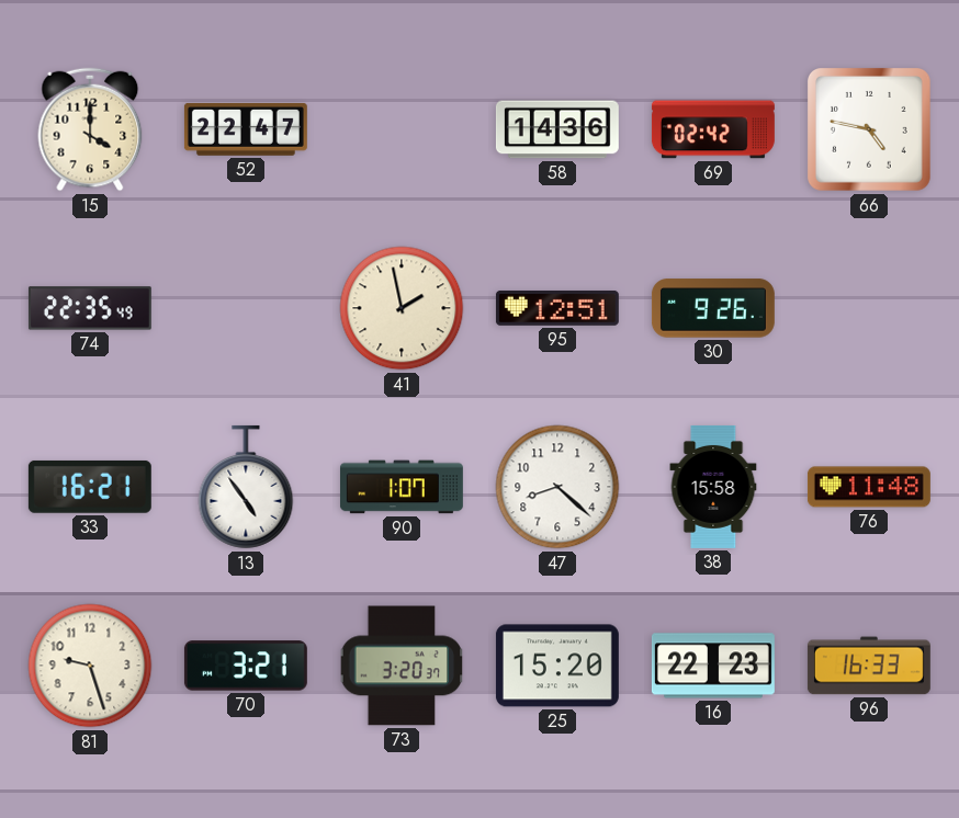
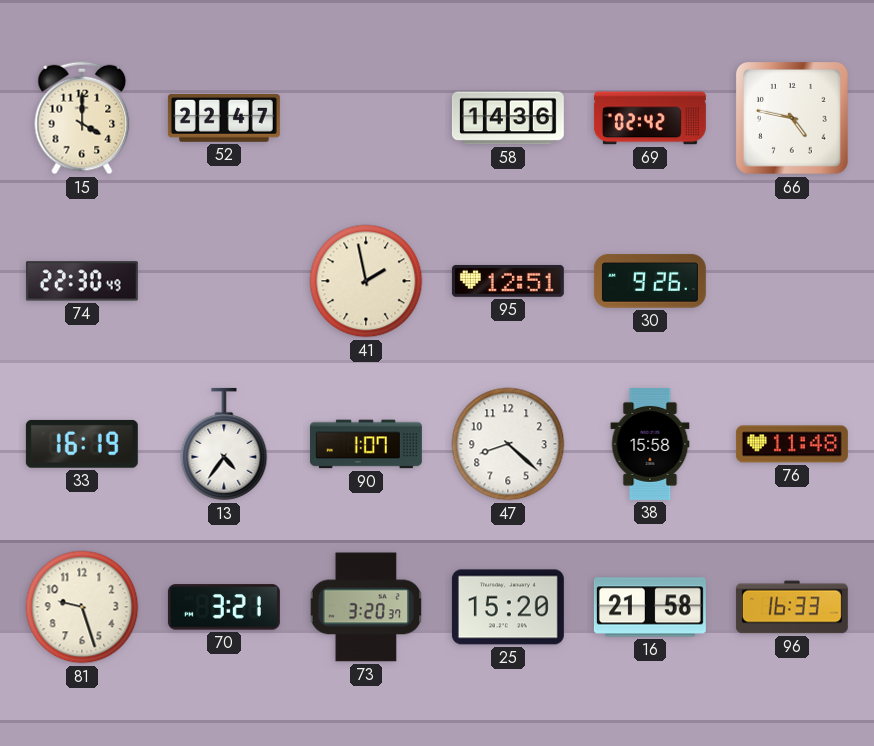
74: 22:35 -> 22:30
33: 16:21 -> 16:19
13: 4:54 -> 4:36
16: 22:23 -> 21:58
